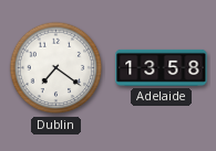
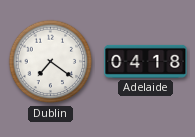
Adelaide: 13:58 -> 04:18
